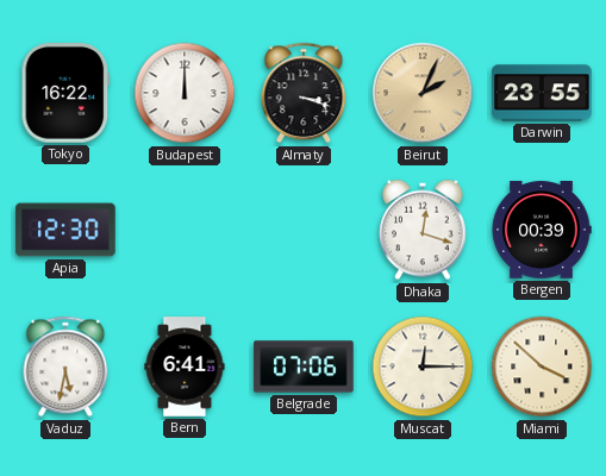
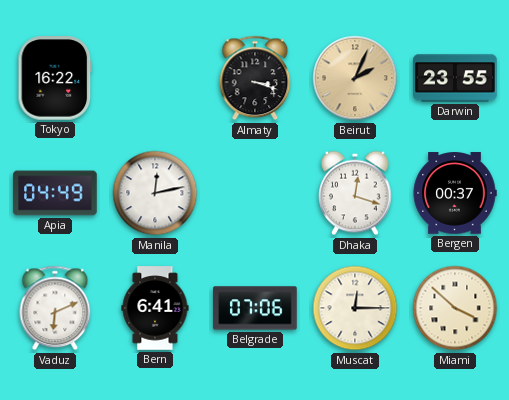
Budapest: 12:00 -> none
Apia: 12:30 -> 04:49
Manila: none -> 12:13
Bergen: 00:39 -> 00:37
Vaduz: 5:32 -> 6:11
